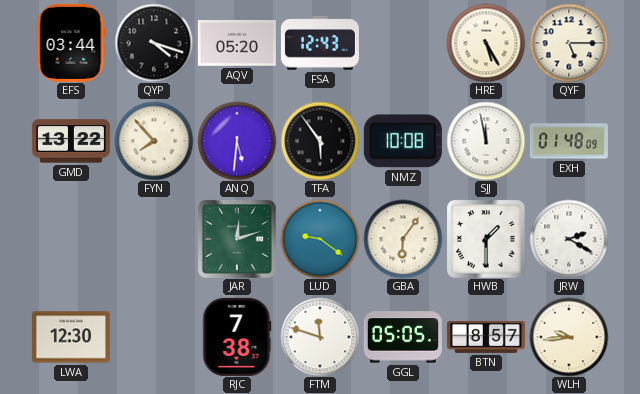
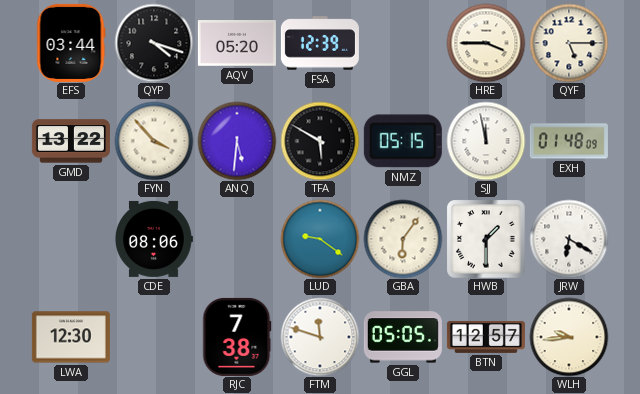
FSA: 12:43 -> 12:39
HRE: 5:25 -> 3:45
FYN: 7:53 -> 3:53
TFA: 5:54 -> 5:50
NMZ: 10:08 -> 05:15
CDE: none -> 08:06
JAR: 12:12 -> none
JRW: 2:20 -> 6:20
BTN: 8:57 -> 12:57
